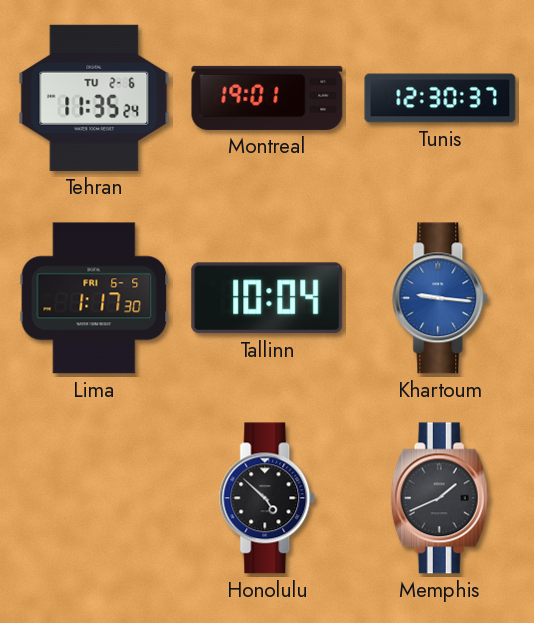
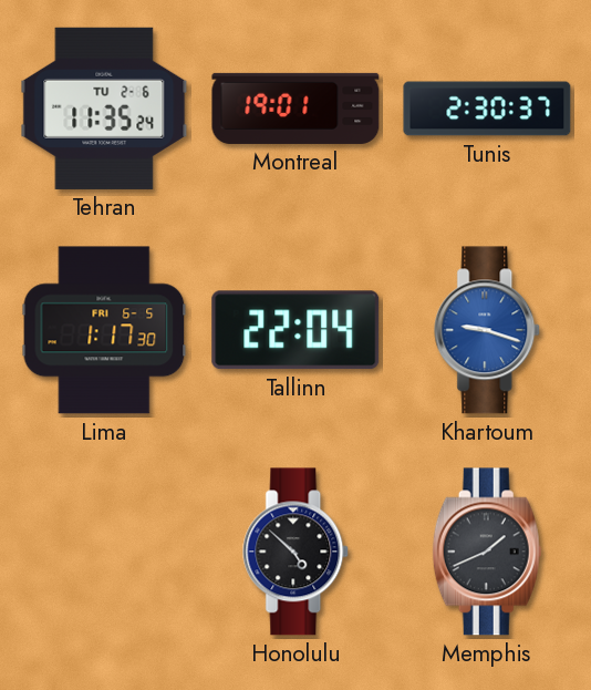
Tunis: 12:30 -> 2:30
Tallinn: 10:04 -> 22:04
Khartoum: 9:16 -> 9:18
